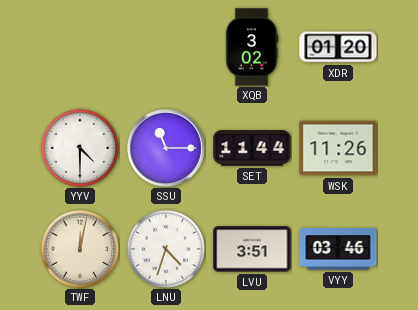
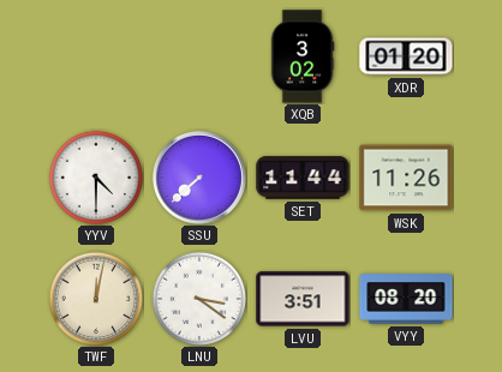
SSU: 11:15 -> 7:38
LNU: 4:33 -> 3:21
VYY: 03:46 -> 08:20
